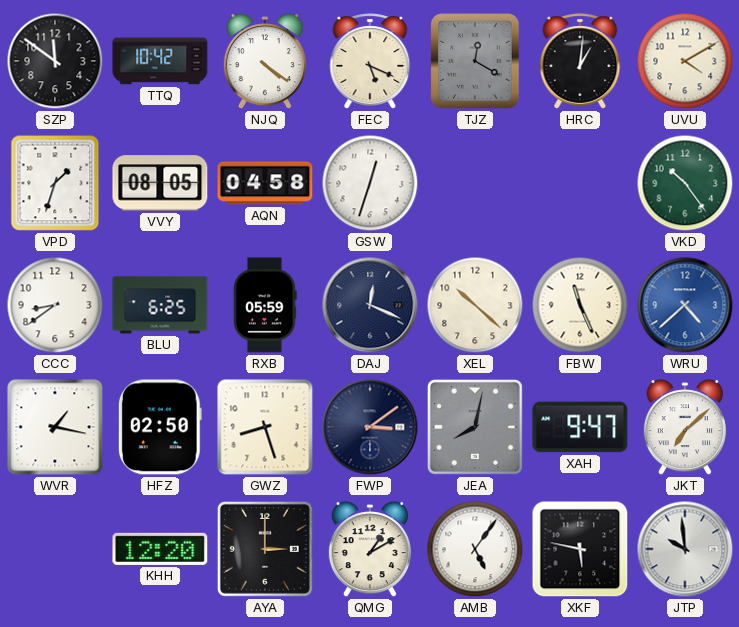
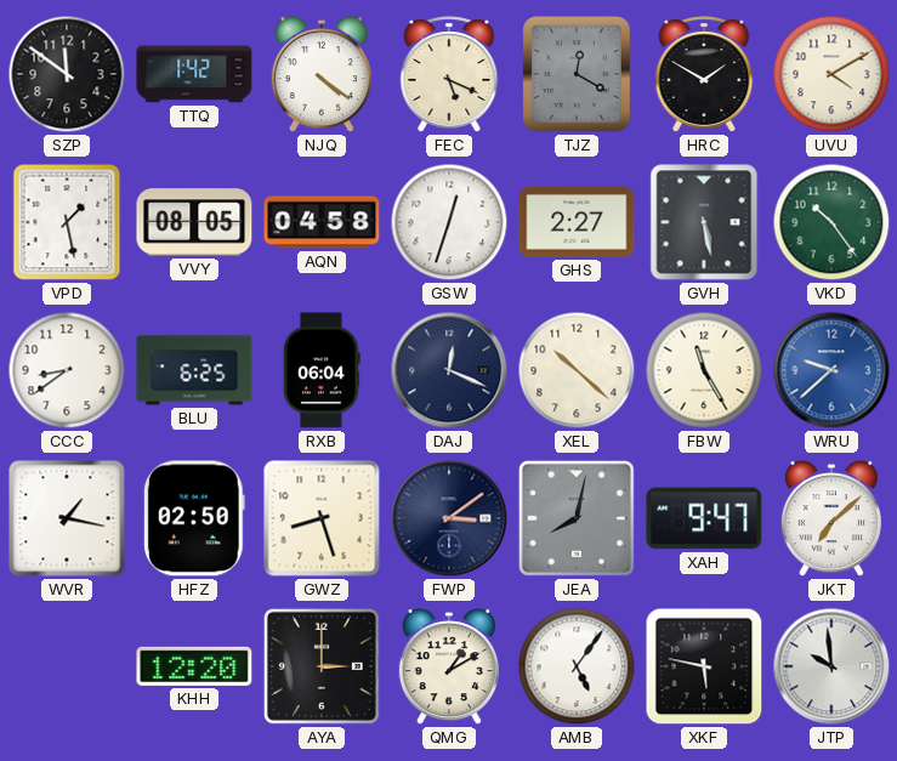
TTQ: 10:42 -> 1:42
HRC: 1:01 -> 1:50
VPD: 1:33 -> 1:28
GHS: none -> 2:27
GVH: none -> 5:28
RXB: 05:59 -> 06:04
FBW: 11:26 -> 11:25
WRU: 4:38 -> 9:38
